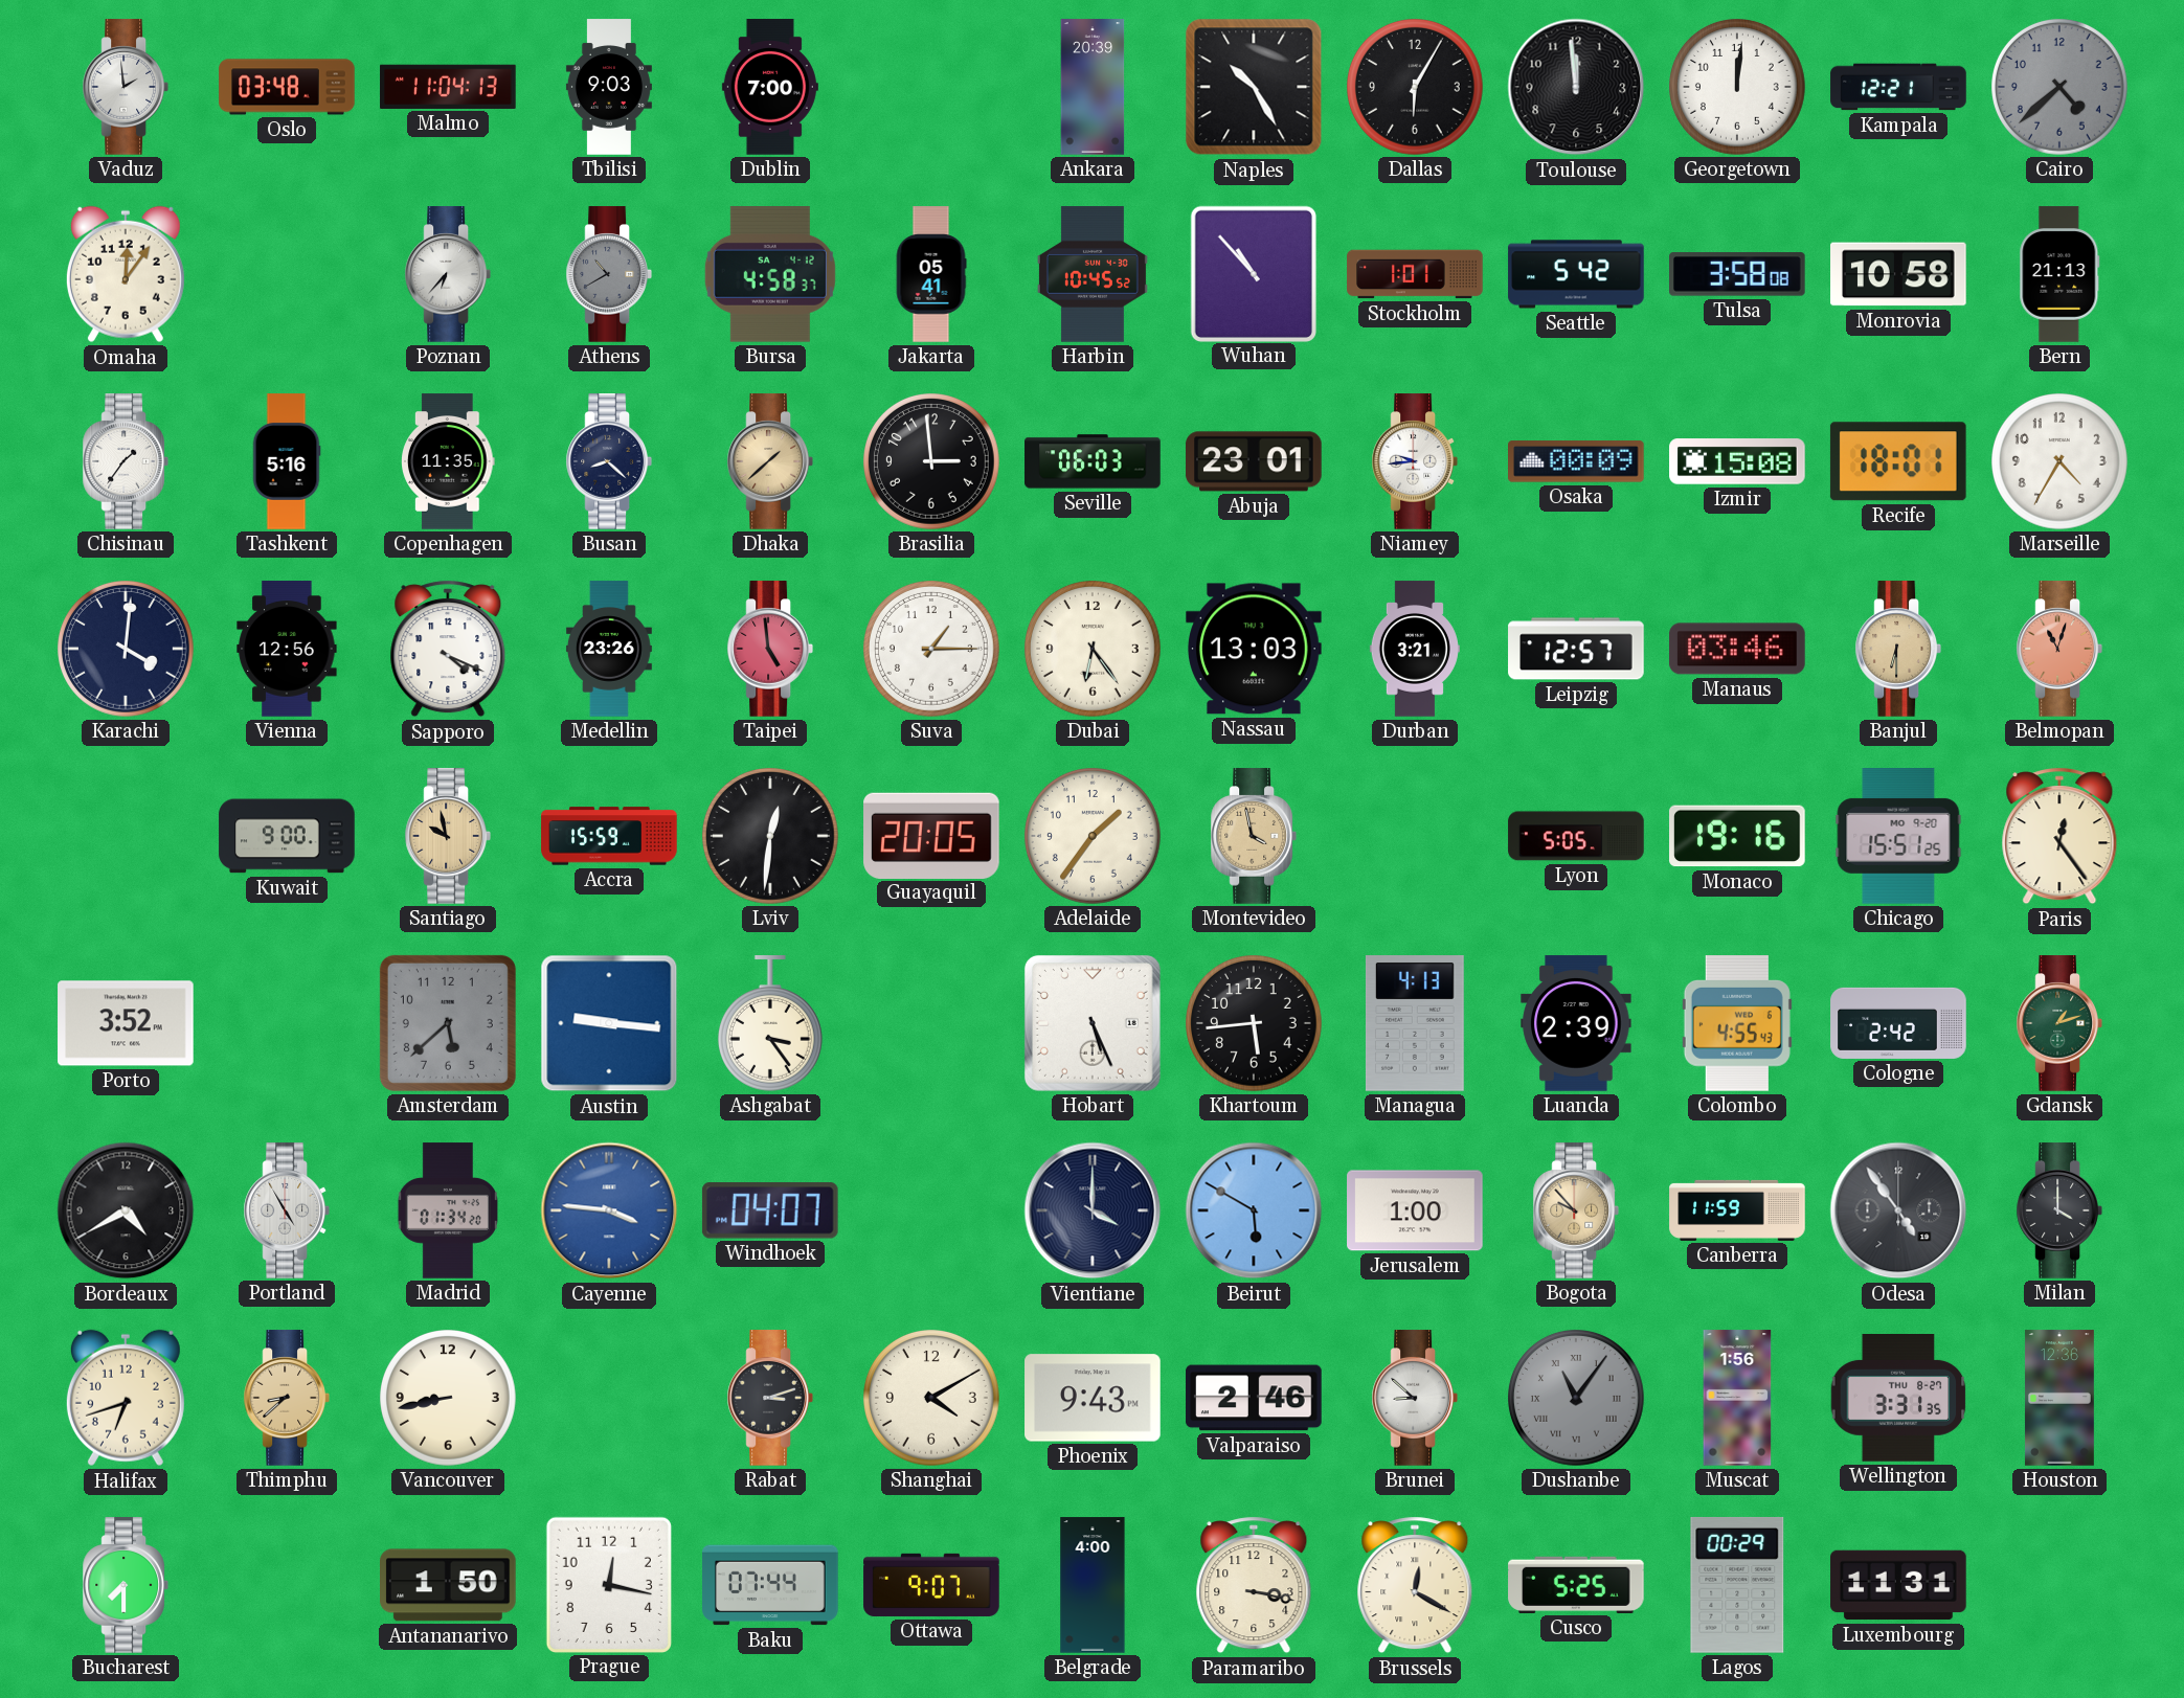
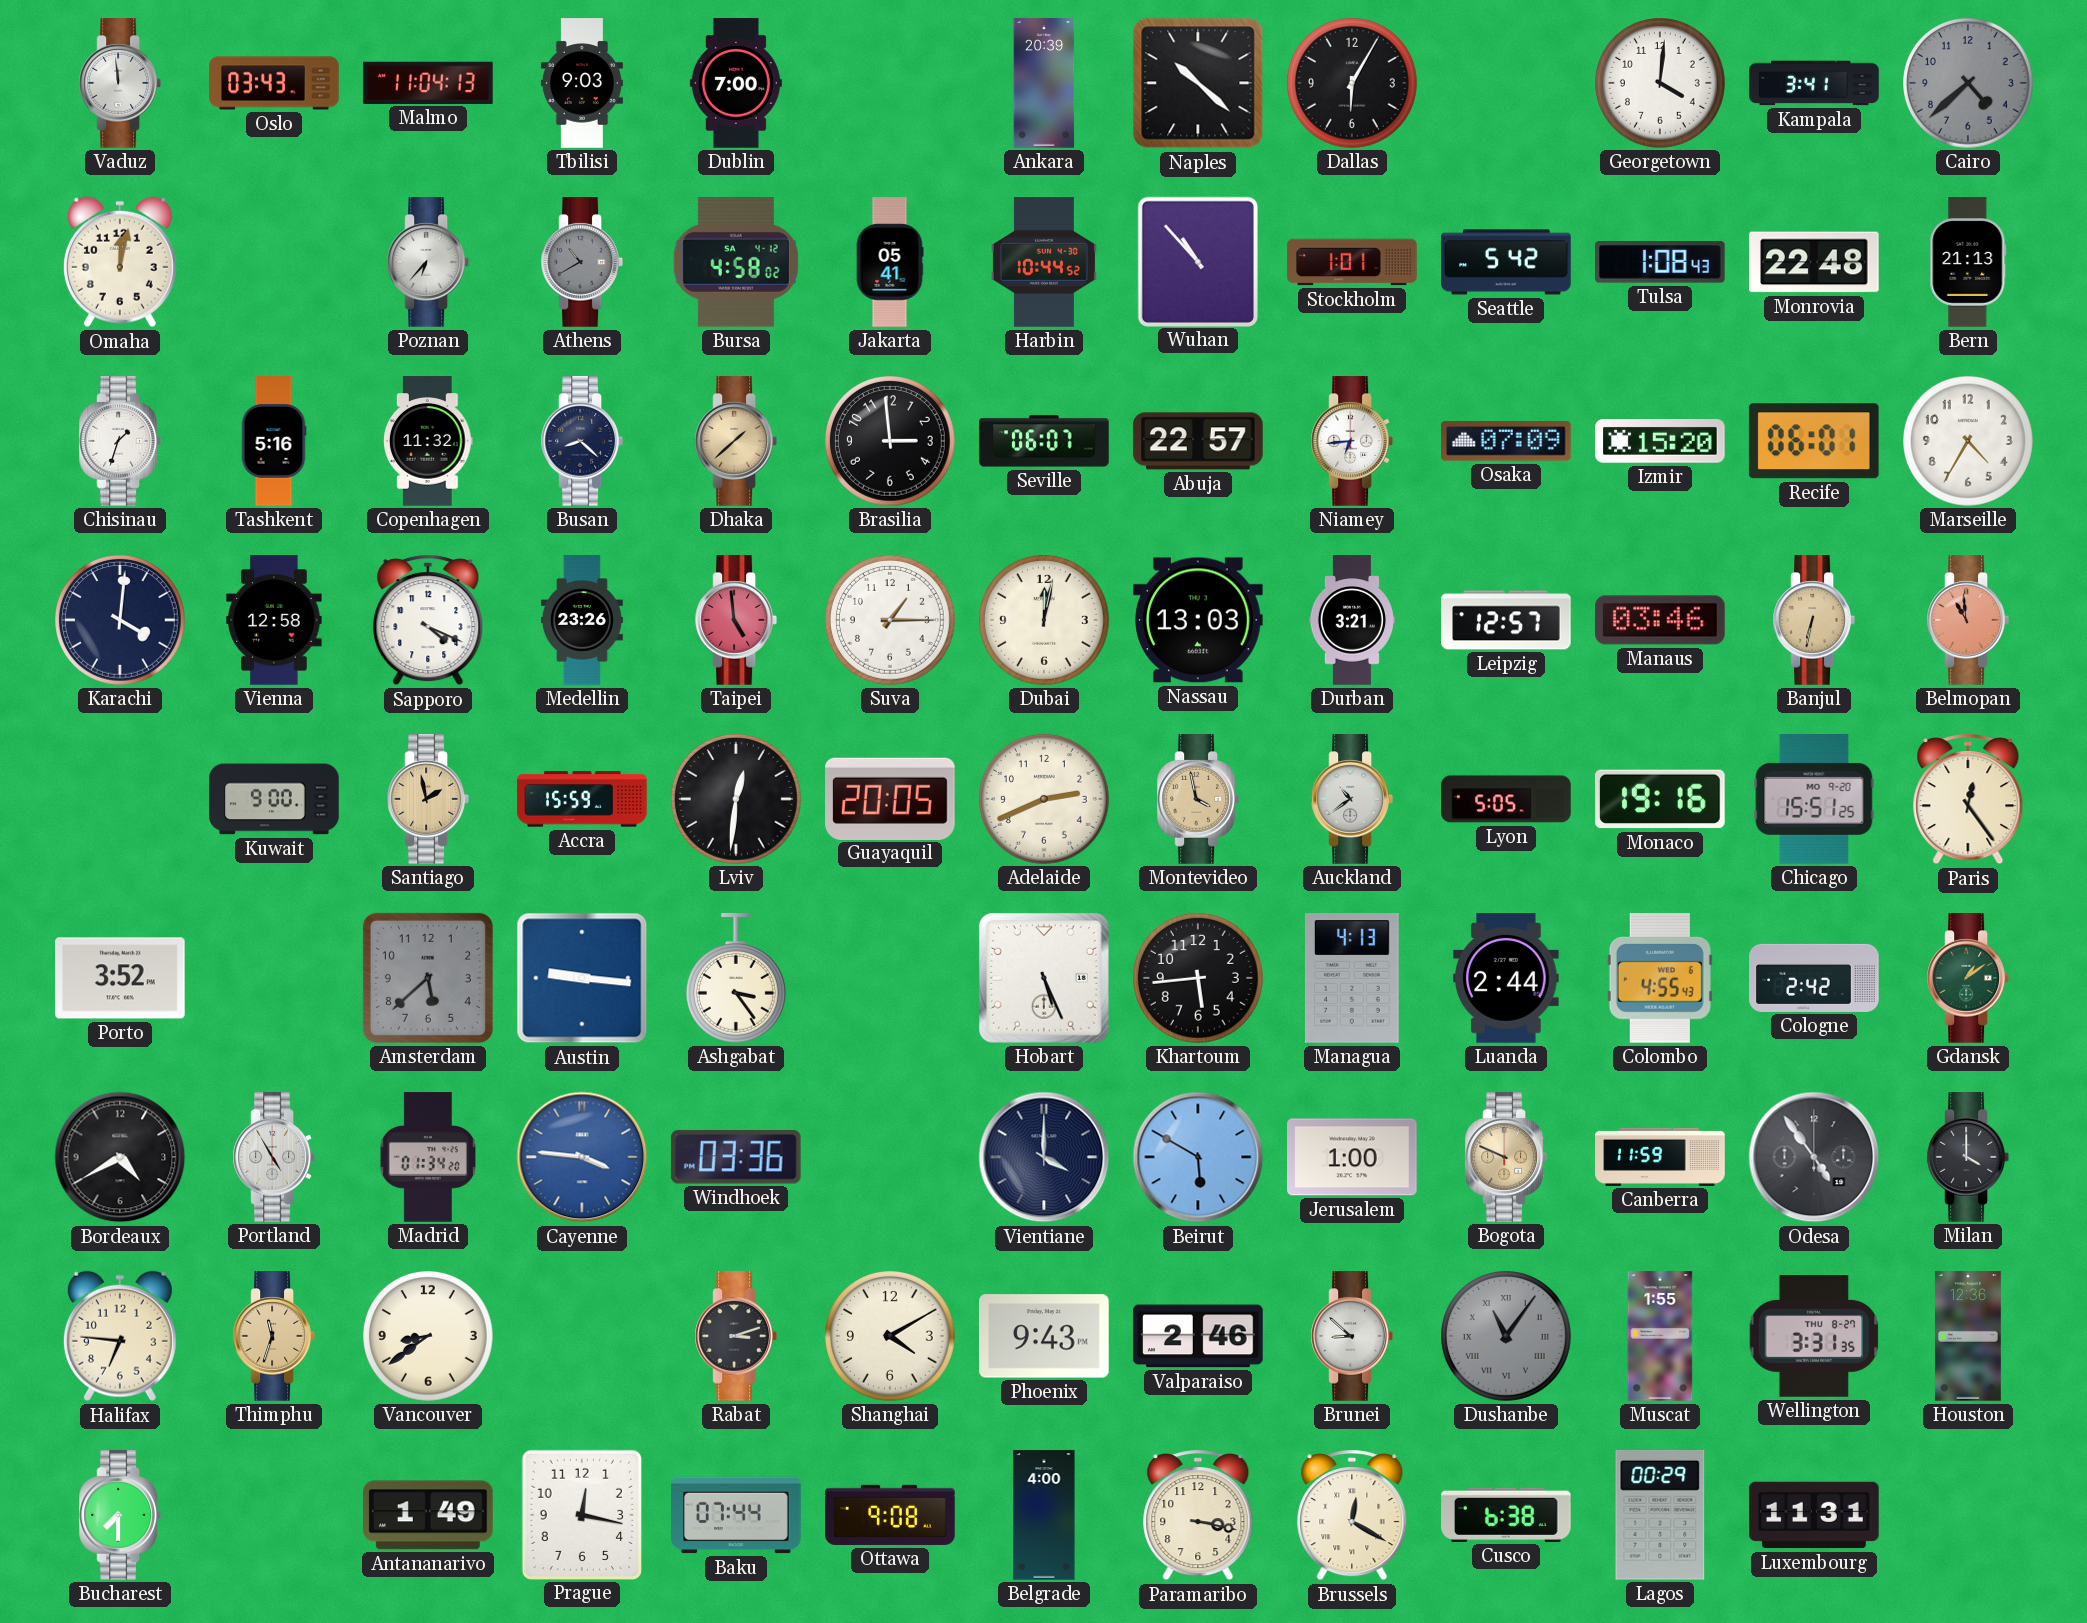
Vaduz: 1:59 -> 11:59
Oslo: 03:48 -> 03:43
Naples: 10:25 -> 10:22
Toulouse: 11:59 -> none
Georgetown: 12:01 -> 4:01
Kampala: 12:21 -> 3:41
Omaha: 12:06 -> 12:02
Bursa: 4:58:37 -> 4:58:02
Harbin: 10:45 -> 10:44
Tulsa: 3:58 -> 1:08
Monrovia: 10:58 -> 22:48
Chisinau: 1:36 -> 1:33
Copenhagen: 11:35 -> 11:32
Seville: 06:03 -> 06:07
Abuja: 23:01 -> 22:57
Niamey: 9:44 -> 6:44
Osaka: 00:09 -> 07:09
Izmir: 15:08 -> 15:20
Recife: 18:01 -> 06:01
Vienna: 12:56 -> 12:58
Dubai: 6:24 -> 12:02
Banjul: 6:30 -> 6:32
Belmopan: 11:03 -> 10:59
Santiago: 9:58 -> 1:58
Adelaide: 1:36 -> 2:41
Auckland: none -> 10:39
Luanda: 2:39 -> 2:44
Gdansk: 1:12 -> 1:09
Windhoek: 04:07 -> 03:36
Bogota: 9:53 -> 9:49
Halifax: 6:42 -> 6:46
Thimphu: 8:38 -> 11:33
Vancouver: 8:43 -> 8:39
Muscat: 1:56 -> 1:55
Antananarivo: 1:50 -> 1:49
Ottawa: 9:07 -> 9:08
Cusco: 5:25 -> 6:38
